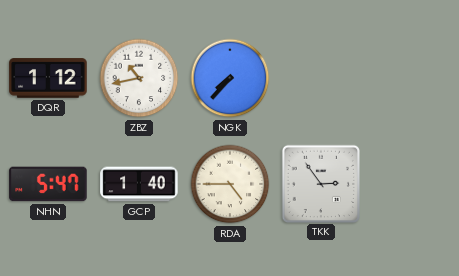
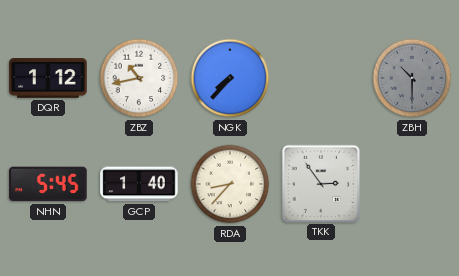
ZBH: none -> 10:30
NHN: 5:47 -> 5:45
RDA: 4:45 -> 8:37
